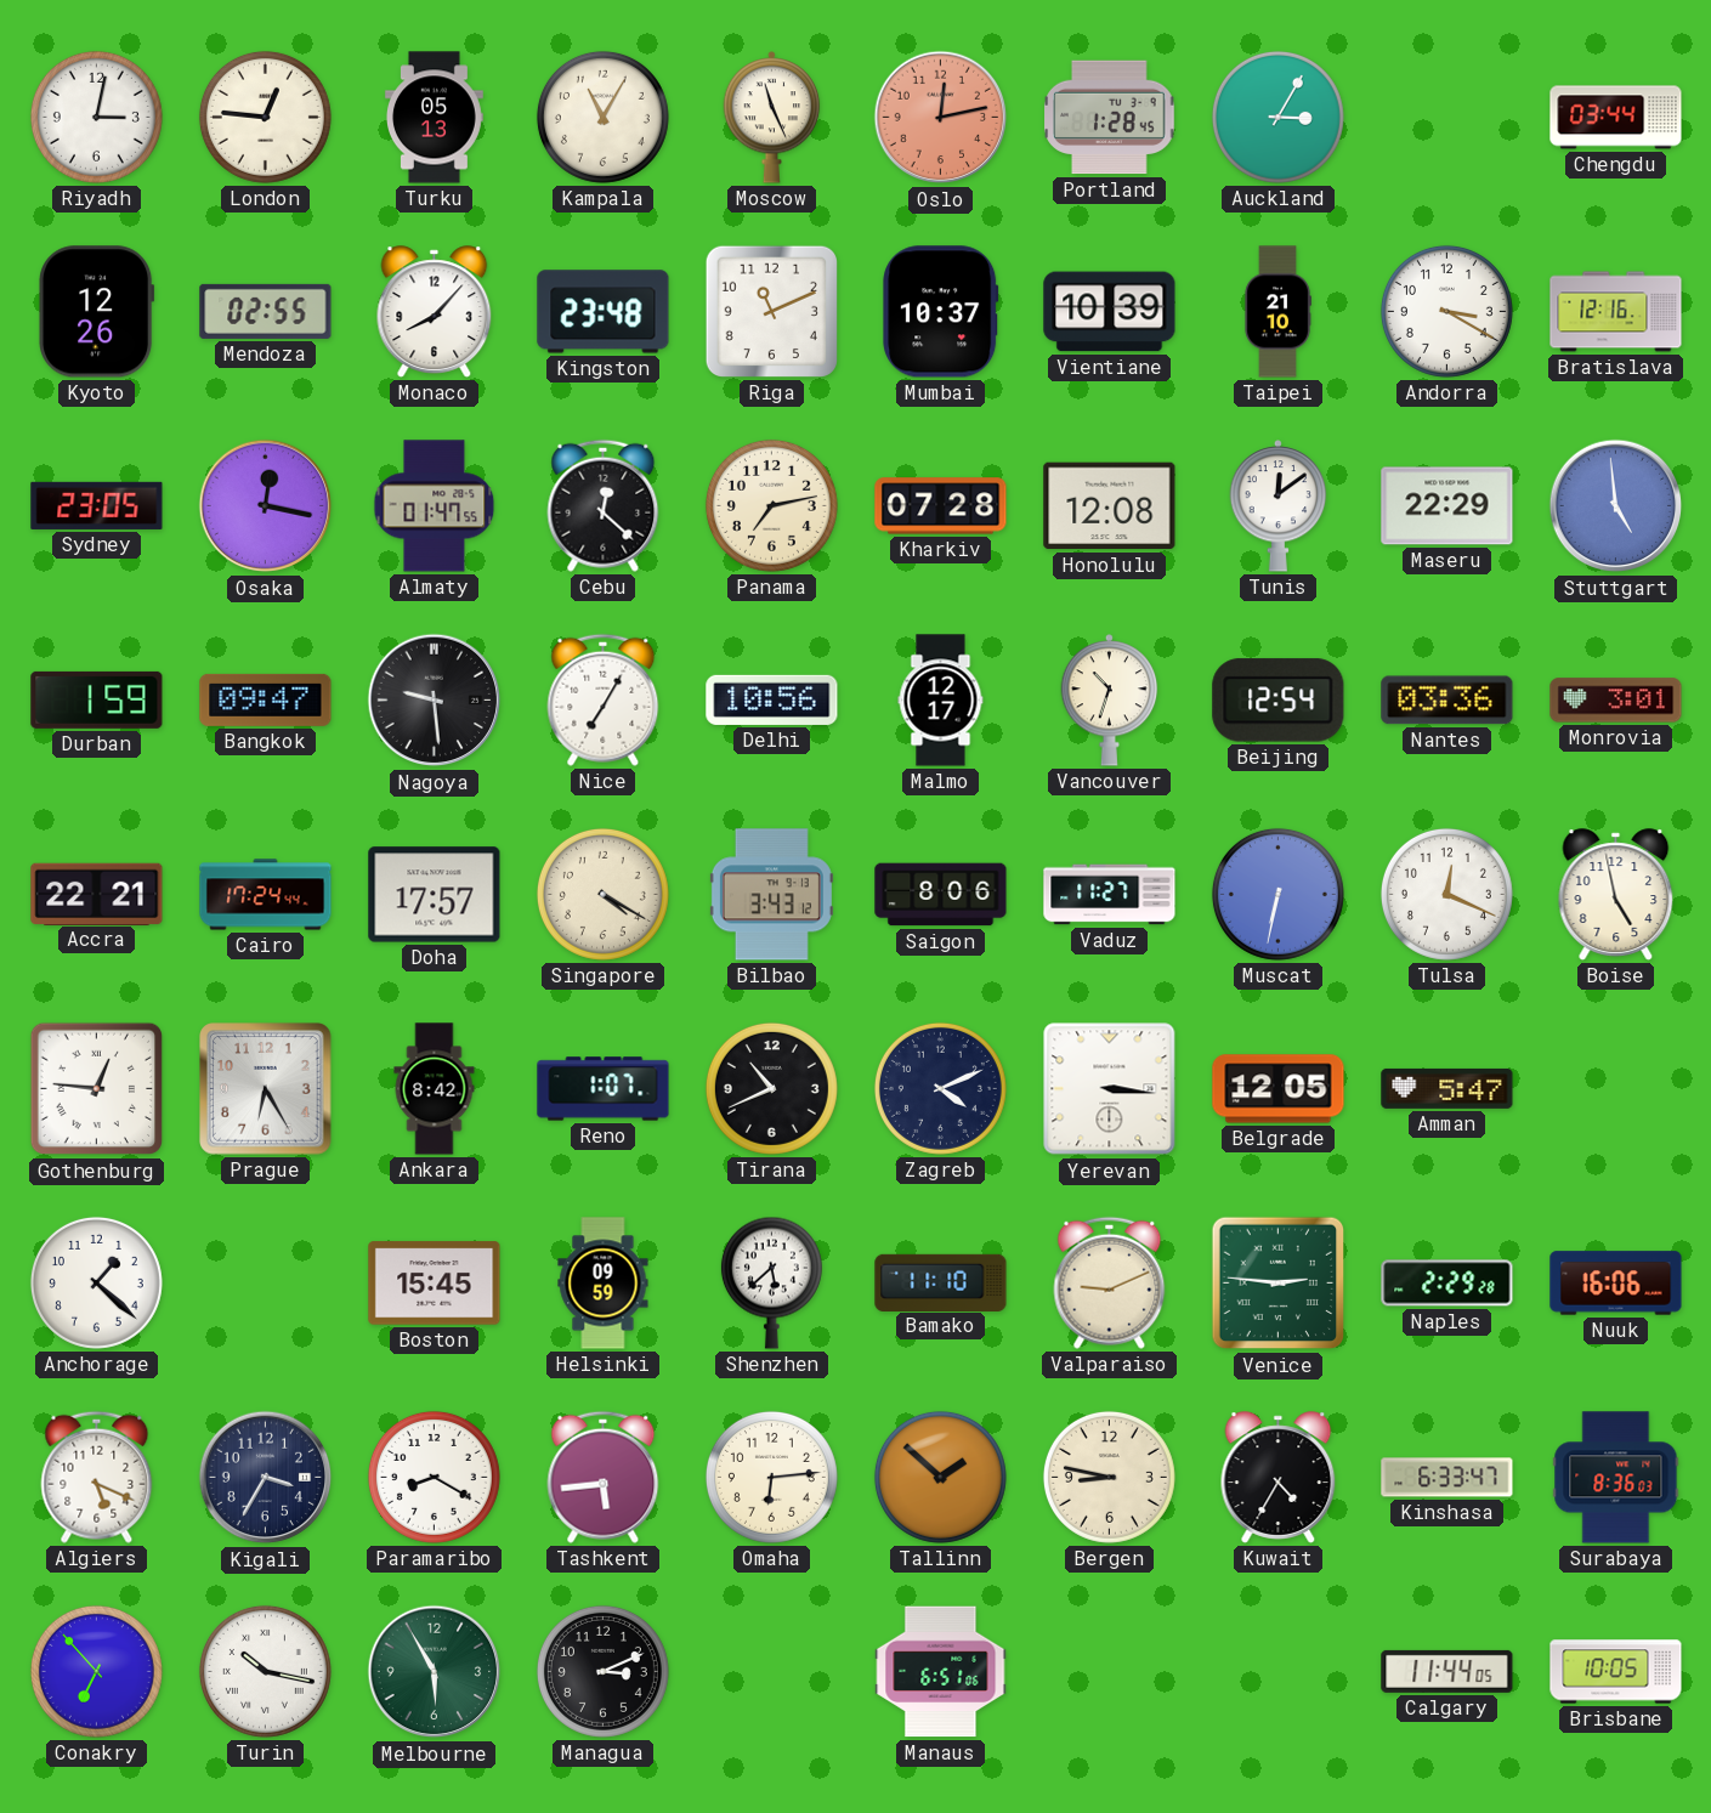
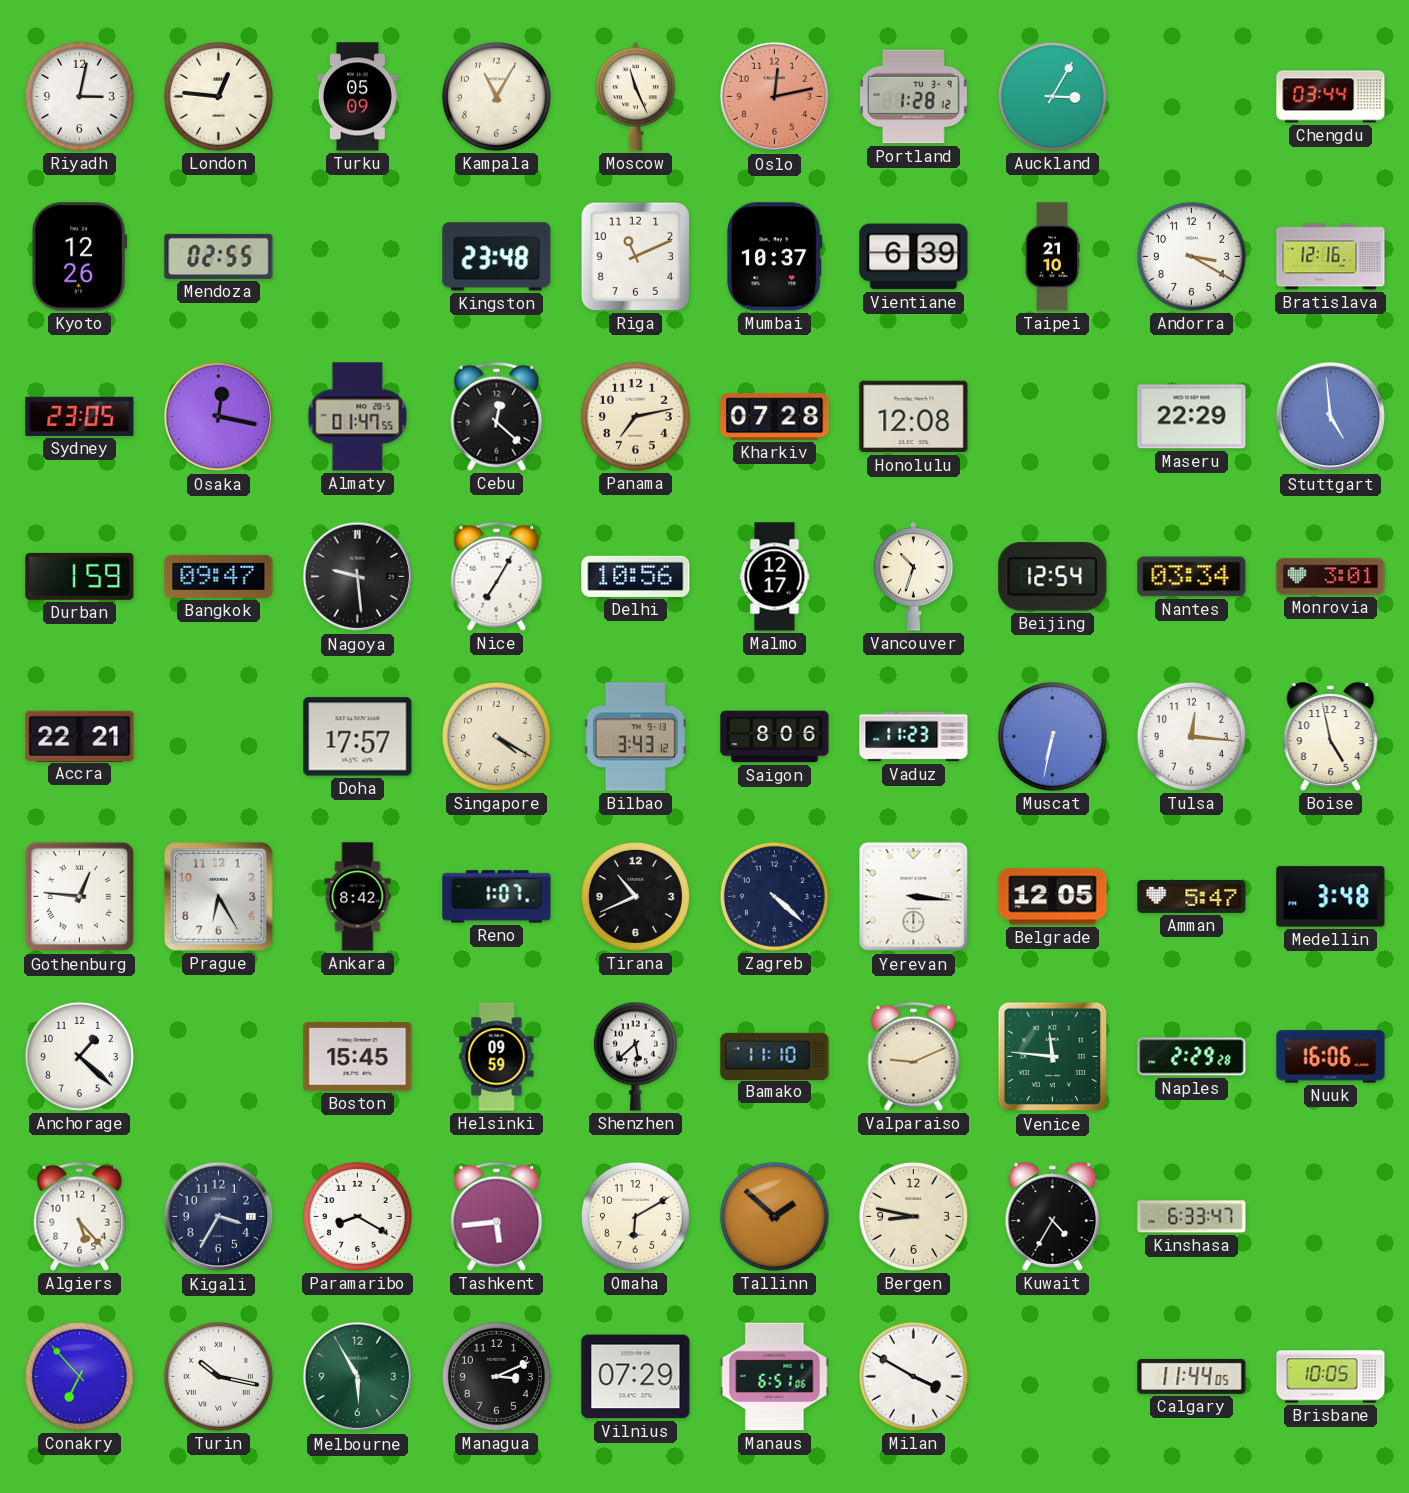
Turku: 05:13 -> 05:09
Portland: 1:28:45 -> 1:28:12
Monaco: 8:07 -> none
Vientiane: 10:39 -> 6:39
Tunis: 12:09 -> none
Nantes: 03:36 -> 03:34
Cairo: 17:24 -> none
Vaduz: 11:27 -> 11:23
Tulsa: 12:19 -> 12:16
Zagreb: 4:11 -> 4:22
Medellin: none -> 3:48
Venice: 2:46 -> 11:46
Algiers: 5:19 -> 5:23
Omaha: 6:14 -> 6:10
Surabaya: 8:36 -> none
Vilnius: none -> 07:29
Milan: none -> 3:50
